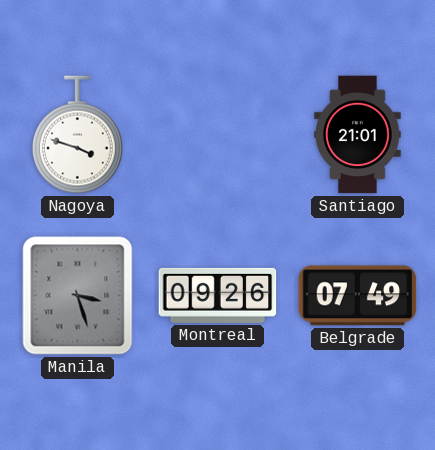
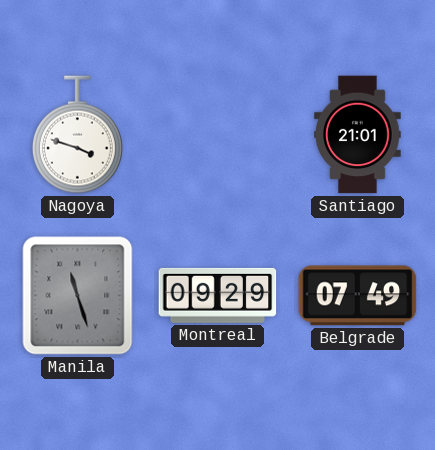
Manila: 3:27 -> 11:27
Montreal: 09:26 -> 09:29
